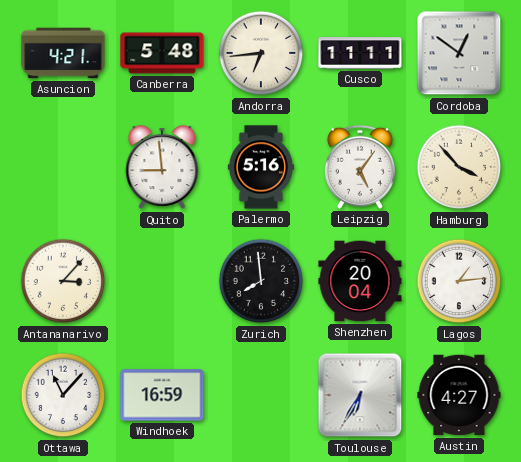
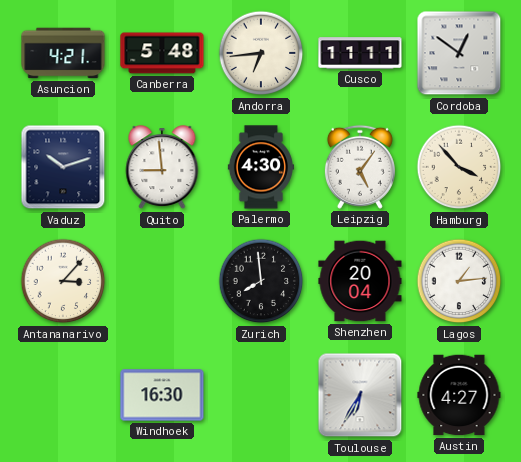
Vaduz: none -> 10:12
Palermo: 5:16 -> 4:30
Ottawa: 11:07 -> none
Windhoek: 16:59 -> 16:30
